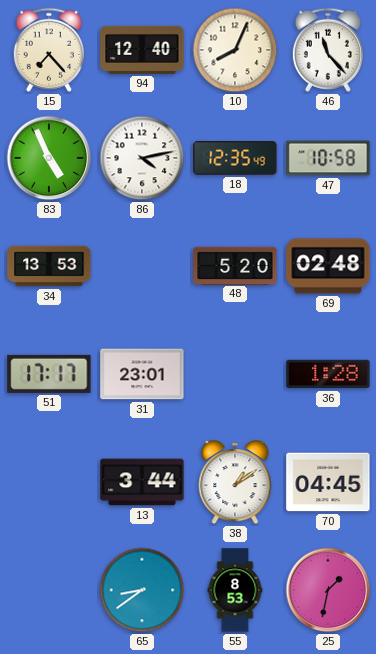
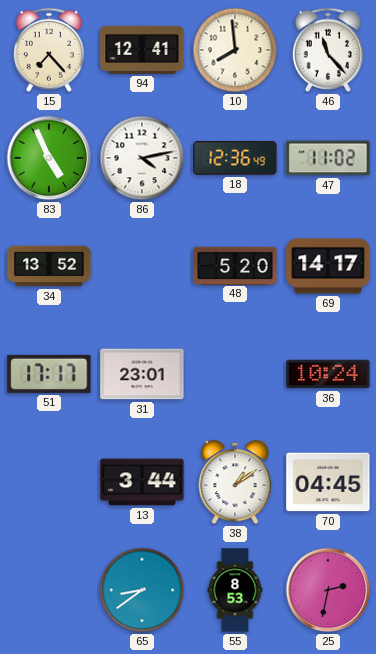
94: 12:40 -> 12:41
10: 8:04 -> 7:59
18: 12:35 -> 12:36
47: 10:58 -> 11:02
34: 13:53 -> 13:52
69: 02:48 -> 14:17
36: 1:28 -> 10:24
25: 1:32 -> 2:32
